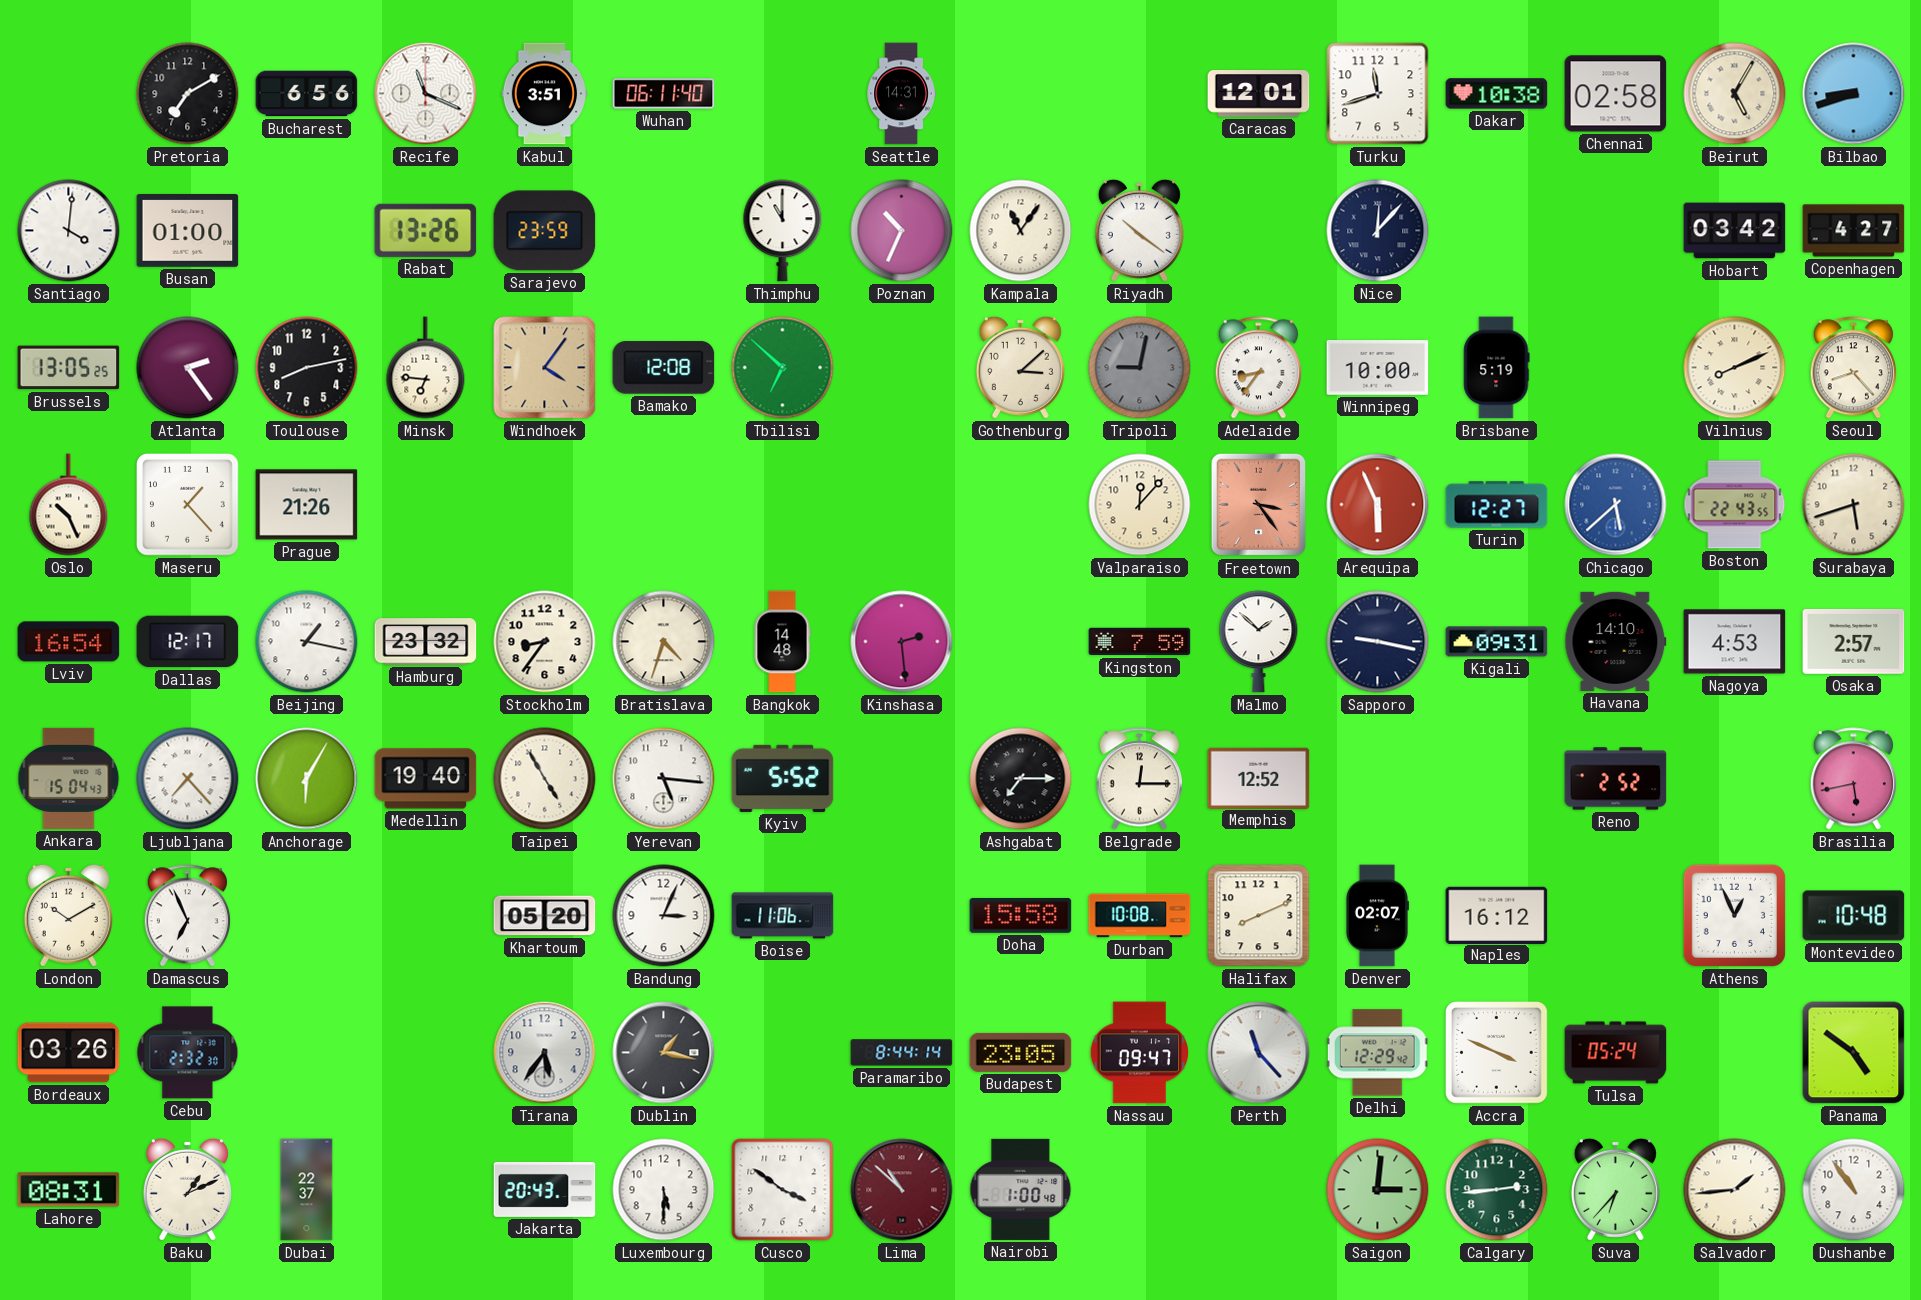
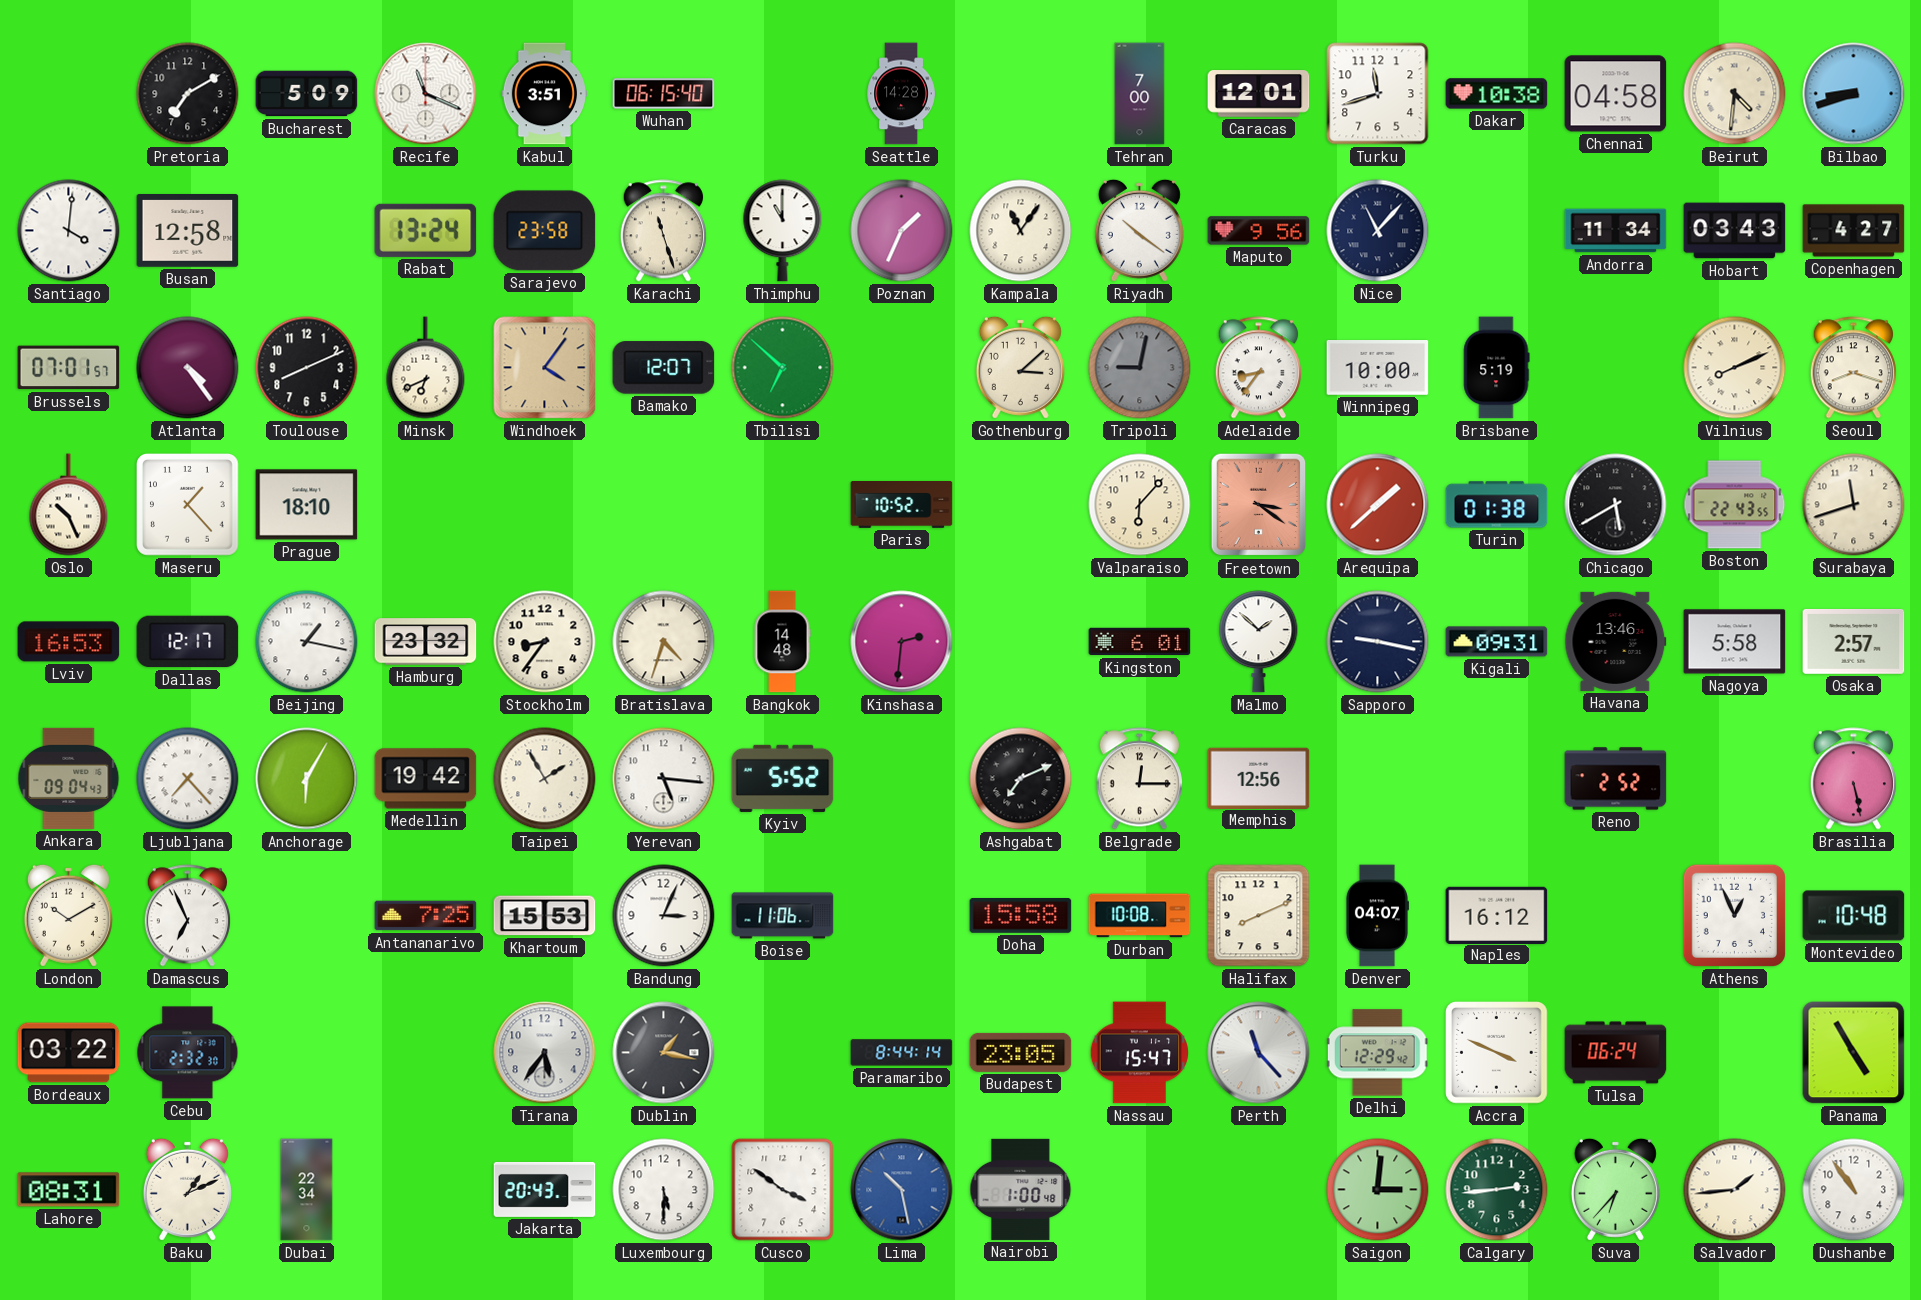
Bucharest: 6:56 -> 5:09
Wuhan: 06:11 -> 06:15
Seattle: 14:31 -> 14:28
Tehran: none -> 7:00
Chennai: 02:58 -> 04:58
Beirut: 5:05 -> 4:31
Busan: 01:00 -> 12:58
Rabat: 13:26 -> 13:24
Sarajevo: 23:59 -> 23:58
Karachi: none -> 11:27
Poznan: 10:34 -> 1:34
Maputo: none -> 9:56
Nice: 12:07 -> 11:07
Andorra: none -> 11:34
Hobart: 03:42 -> 03:43
Brussels: 13:05 -> 07:01
Atlanta: 2:24 -> 4:24
Toulouse: 8:13 -> 8:11
Minsk: 6:46 -> 6:41
Bamako: 12:08 -> 12:07
Seoul: 8:23 -> 8:18
Prague: 21:26 -> 18:10
Paris: none -> 10:52
Valparaiso: 12:07 -> 6:07
Freetown: 3:24 -> 3:21
Arequipa: 5:56 -> 1:38
Turin: 12:27 -> 01:38
Chicago: 5:38 -> 5:40
Chicago dial: blue -> black
Surabaya: 5:42 -> 11:42
Lviv: 16:54 -> 16:53
Kinshasa: 2:29 -> 2:31
Kingston: 7:59 -> 6:01
Havana: 14:10 -> 13:46
Nagoya: 4:53 -> 5:58
Ankara: 15:04 -> 09:04
Medellin: 19:40 -> 19:42
Taipei: 4:55 -> 1:55
Ashgabat: 7:15 -> 7:11
Memphis: 12:52 -> 12:56
Brasilia: 5:43 -> 5:28
Antananarivo: none -> 7:25
Khartoum: 05:20 -> 15:53
Denver: 02:07 -> 04:07
Bordeaux: 03:26 -> 03:22
Nassau: 09:47 -> 15:47
Tulsa: 05:24 -> 06:24
Panama: 4:51 -> 4:55
Dubai: 22:37 -> 22:34
Lima: 10:52 -> 10:28
Lima dial: burgundy -> blue
